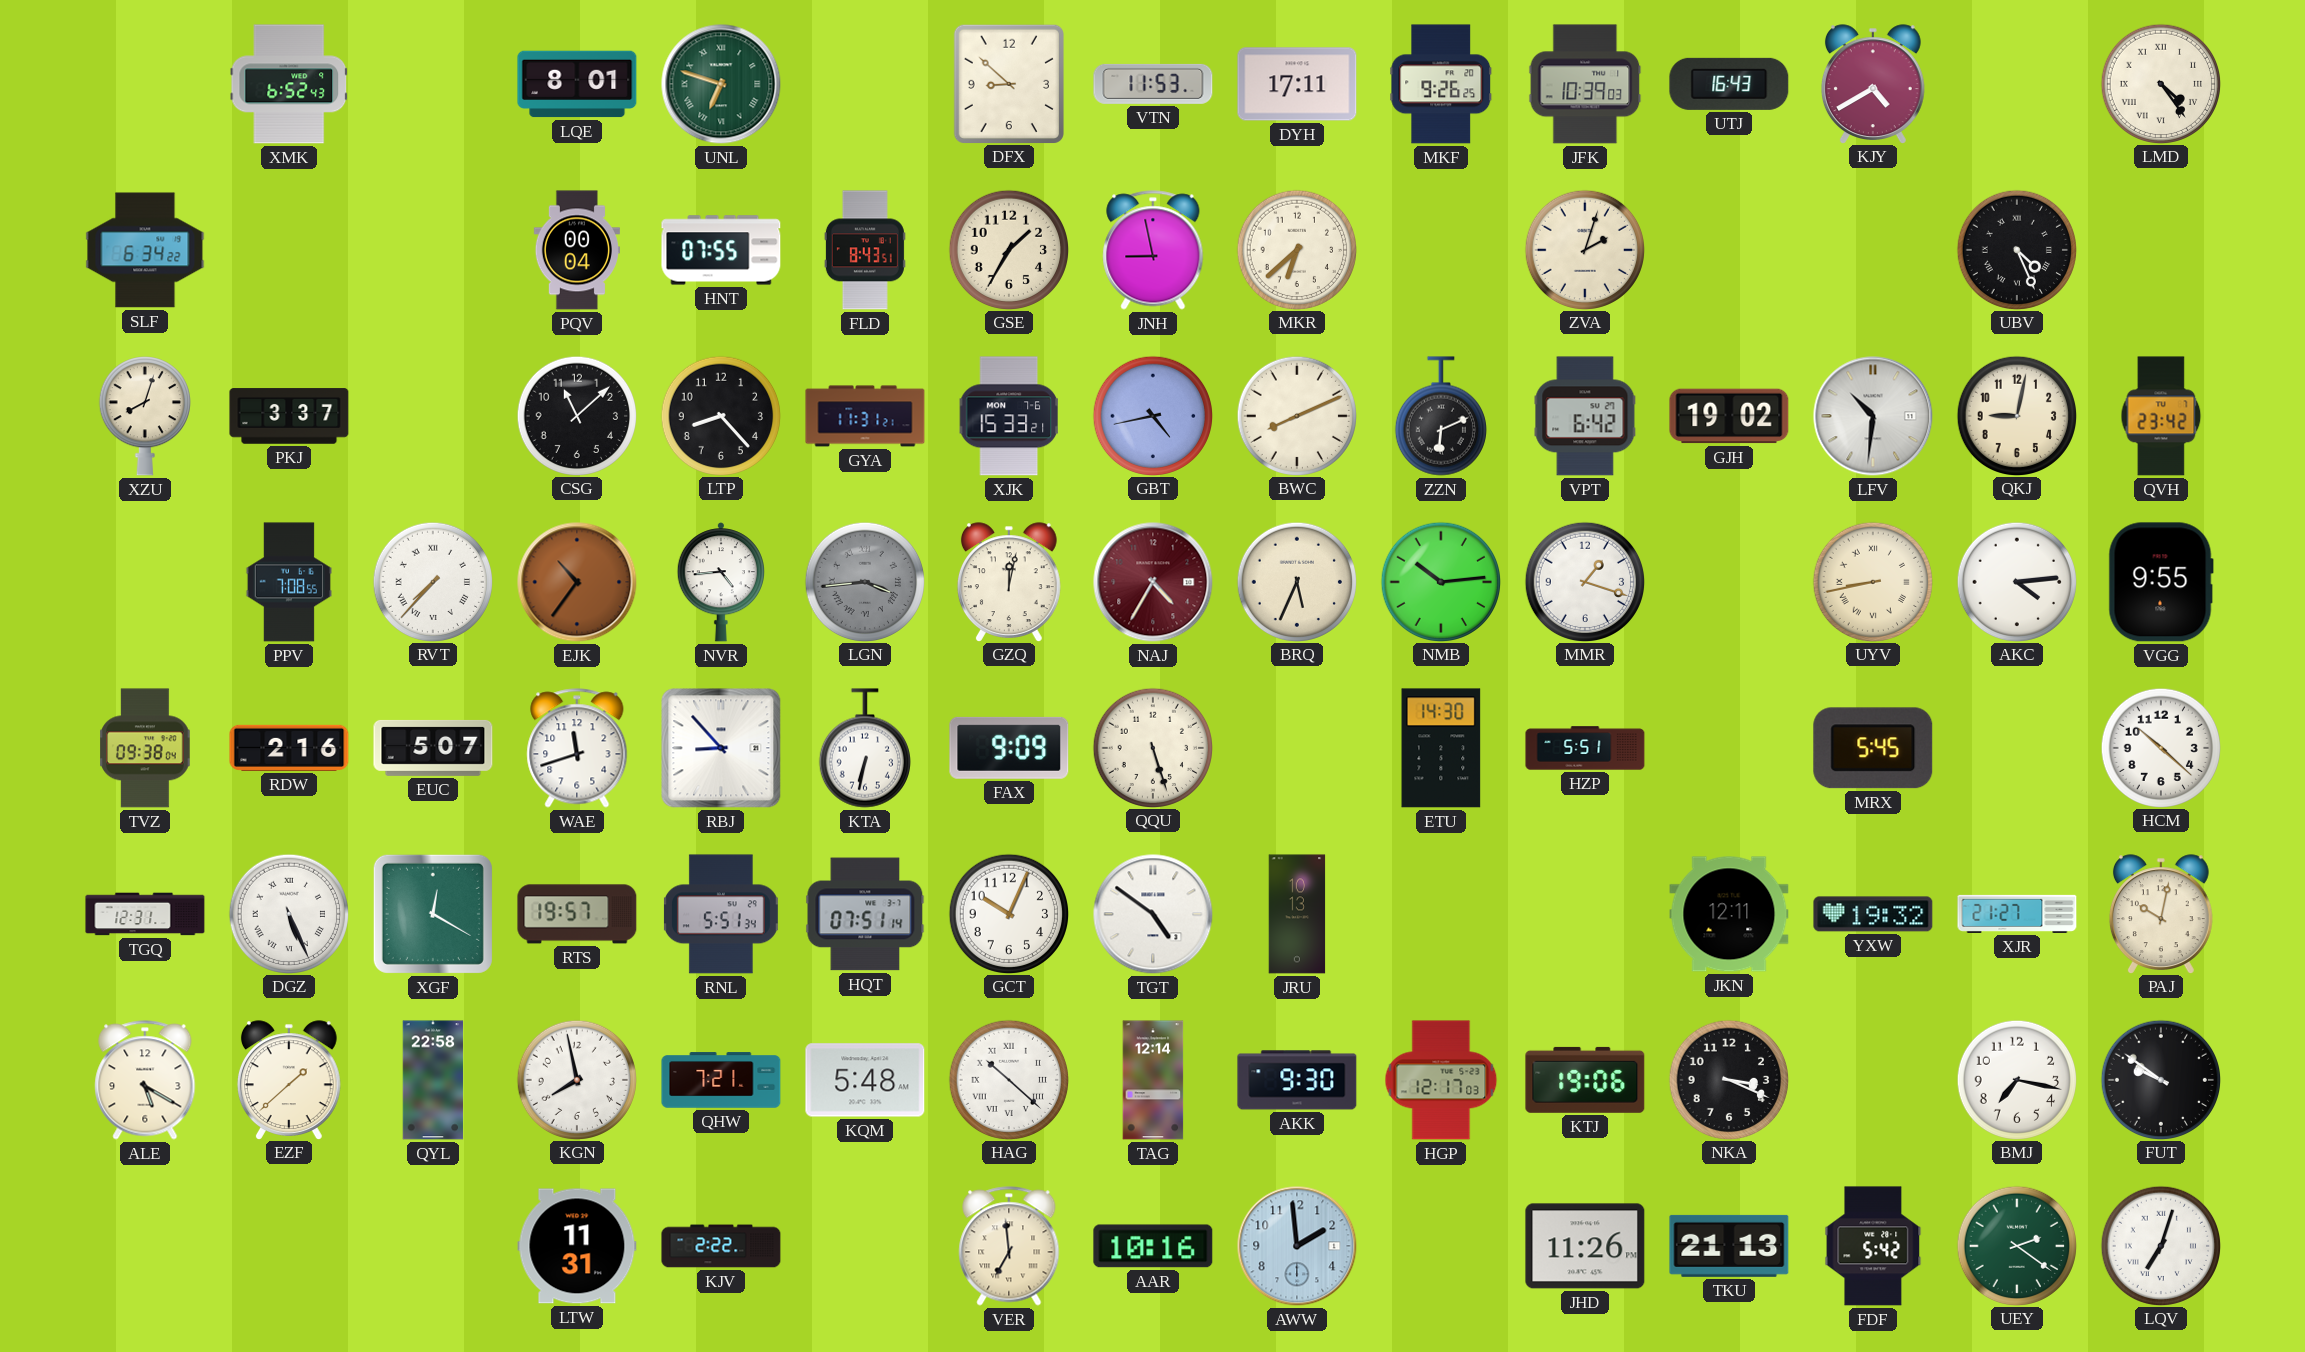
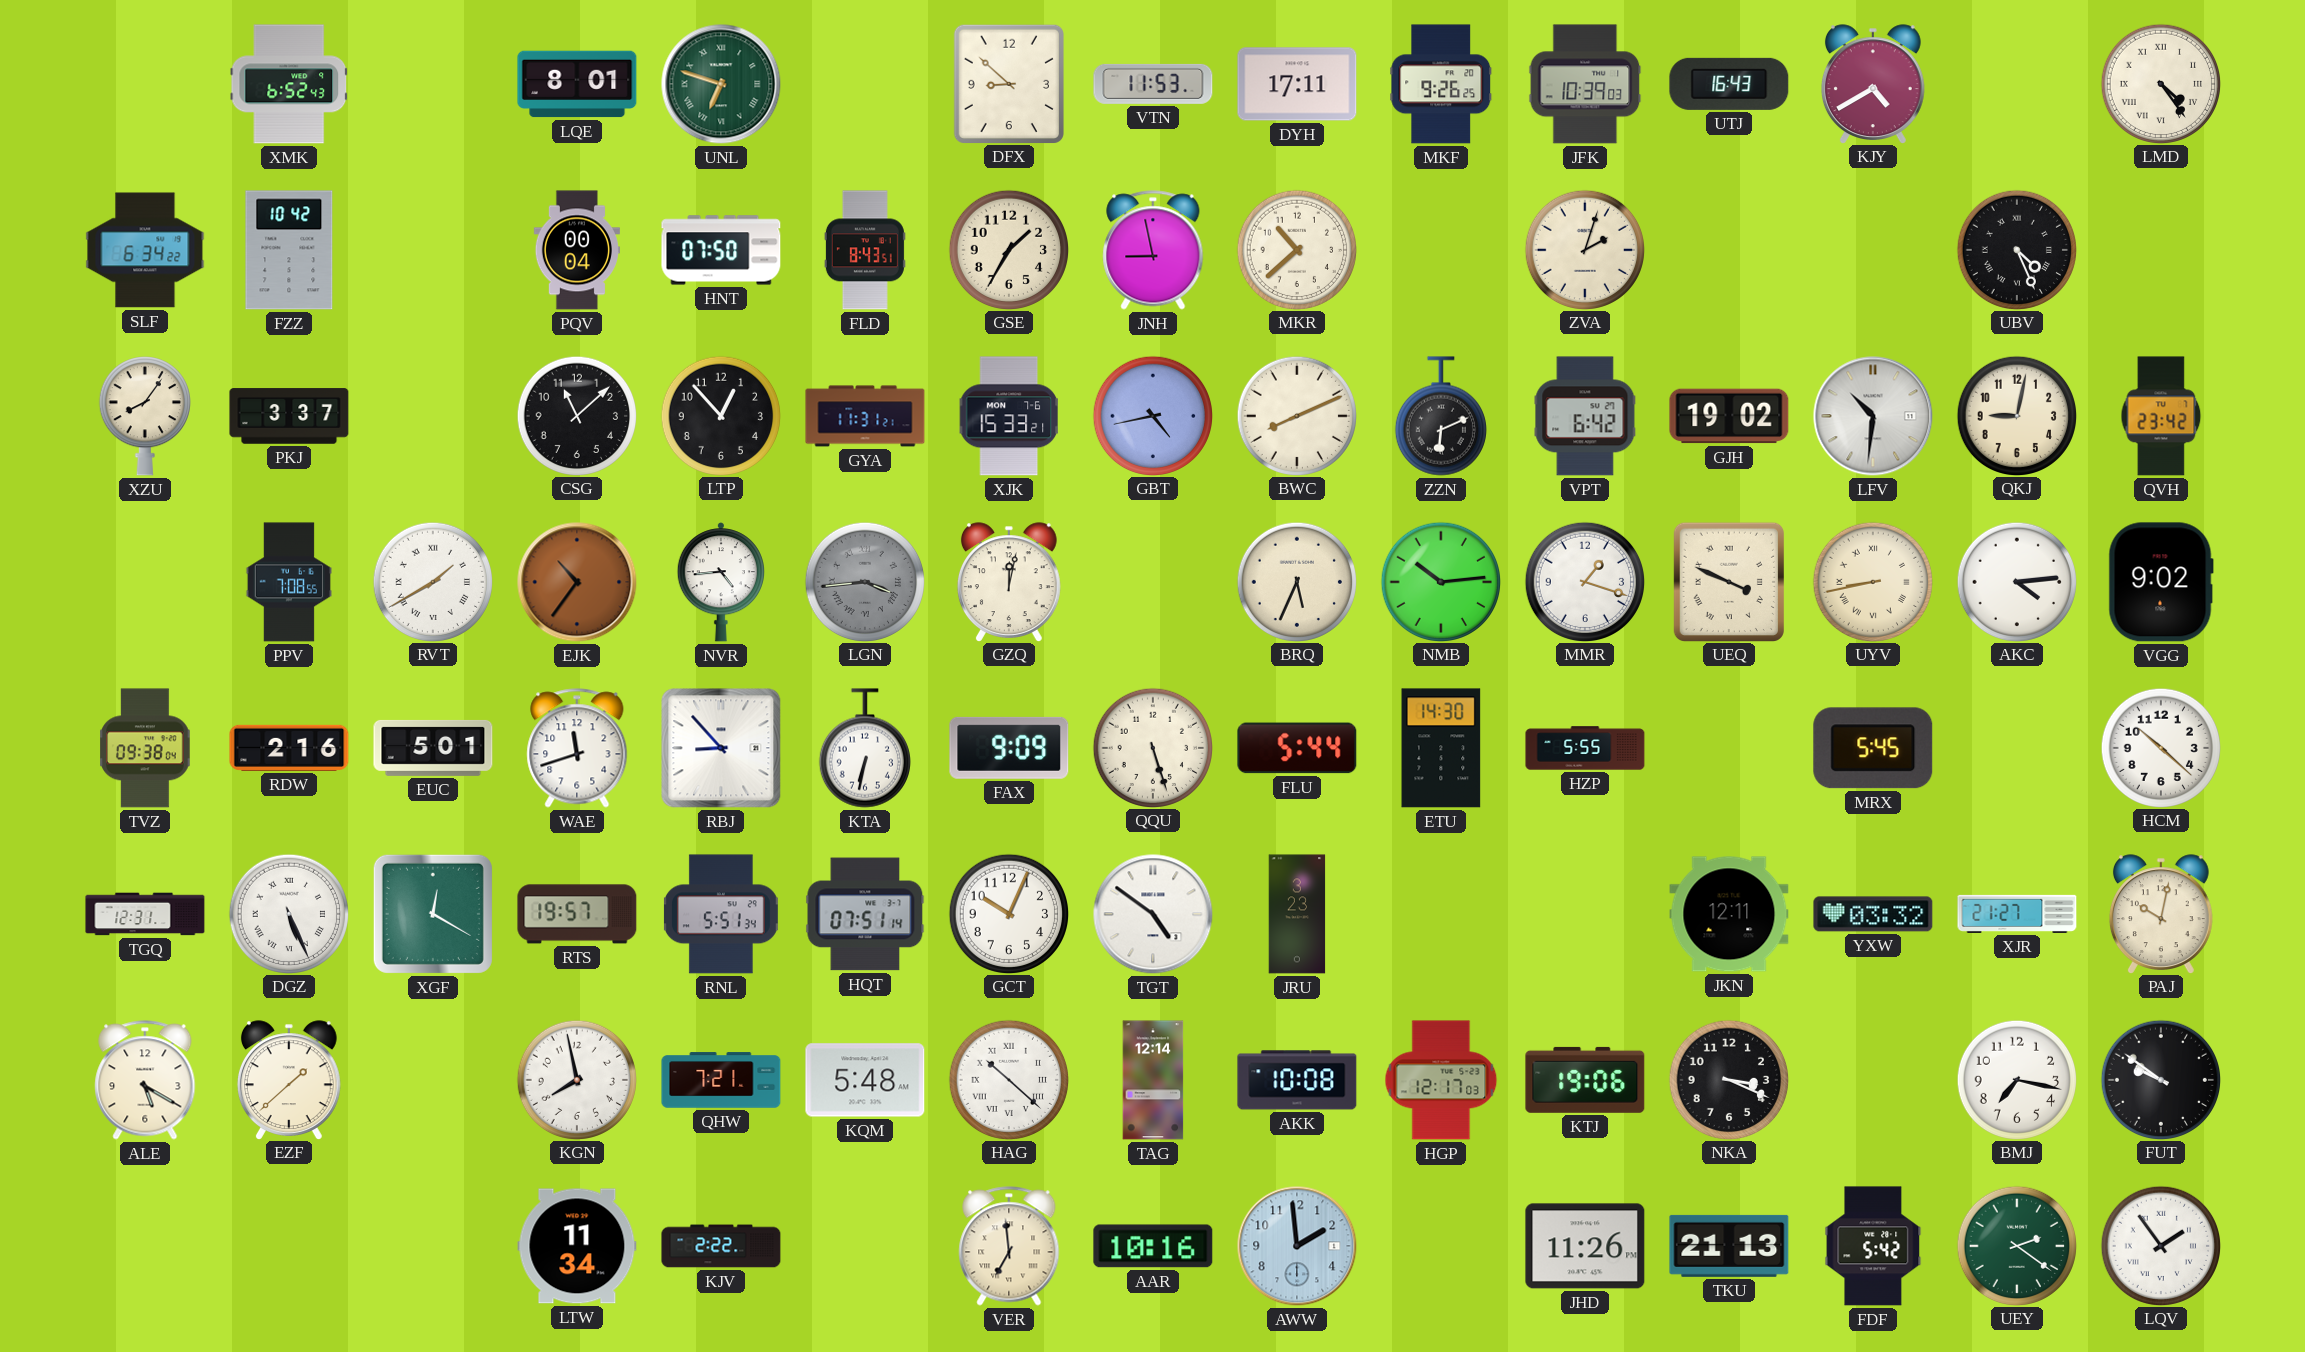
FZZ: none -> 10:42
HNT: 07:55 -> 07:50
MKR: 6:38 -> 10:38
XZU: 8:03 -> 8:06
LTP: 8:23 -> 12:53
RVT: 7:37 -> 1:40
NAJ: 4:35 -> none
UEQ: none -> 3:49
VGG: 9:55 -> 9:02
EUC: 5:07 -> 5:01
FLU: none -> 5:44
HZP: 5:51 -> 5:55
JRU: 10:13 -> 3:23
YXW: 19:32 -> 03:32
QYL: 22:58 -> none
AKK: 9:30 -> 10:08
LTW: 11:31 -> 11:34
LQV: 7:03 -> 1:54
